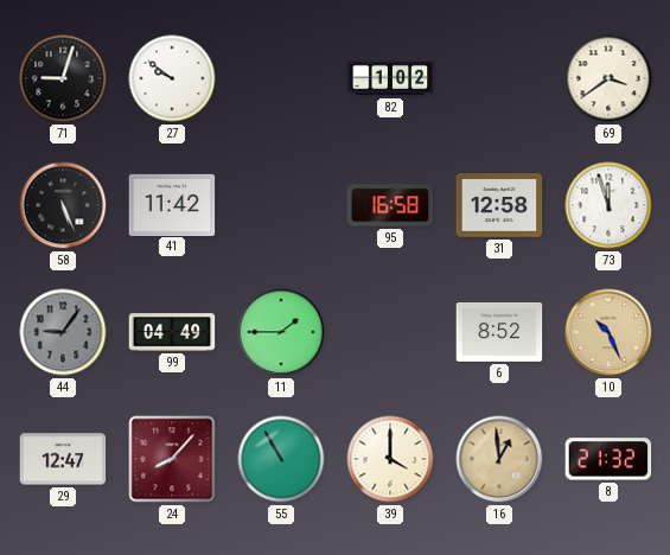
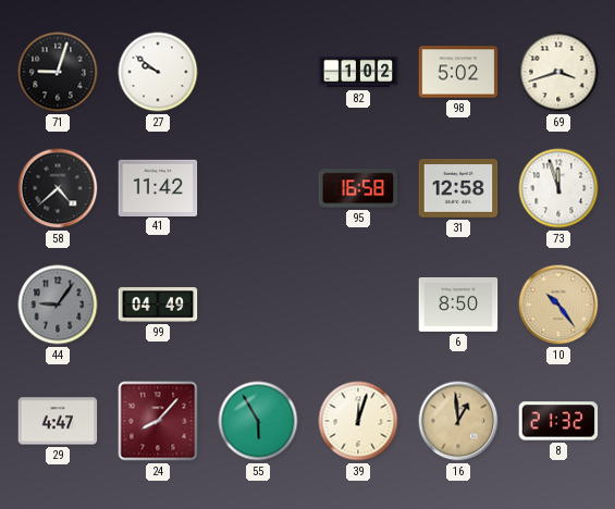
98: none -> 5:02
69: 3:39 -> 3:42
58: 5:26 -> 4:38
11: 1:45 -> none
6: 8:52 -> 8:50
10: 10:26 -> 10:24
29: 12:47 -> 4:47
55: 10:55 -> 5:55
39: 4:00 -> 12:03
